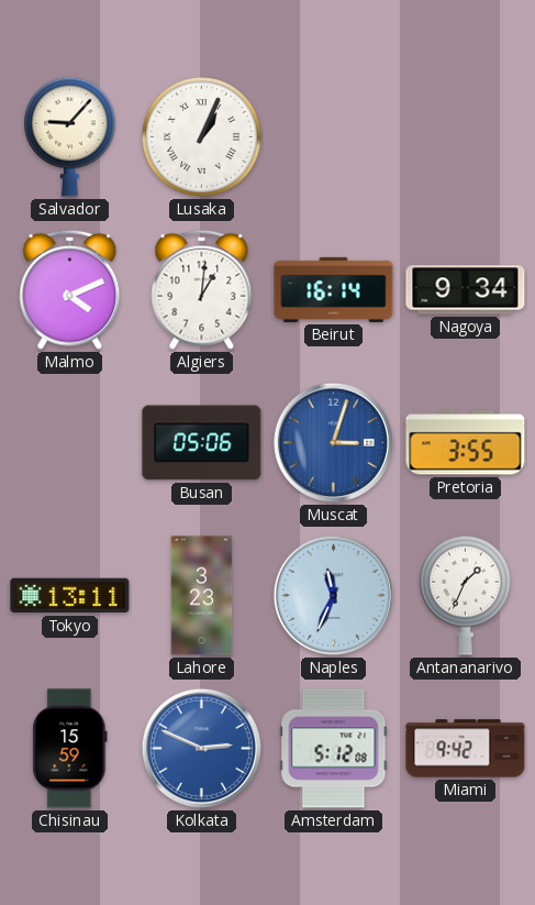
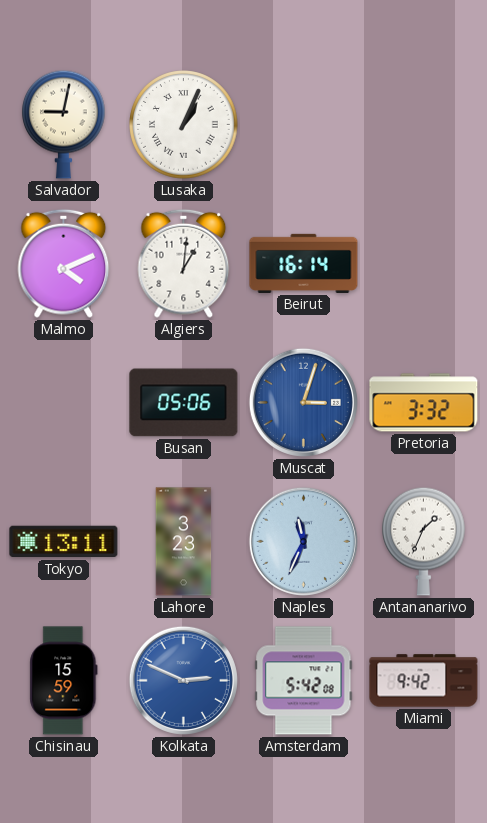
Salvador: 9:07 -> 9:02
Nagoya: 9:34 -> none
Pretoria: 3:55 -> 3:32
Amsterdam: 5:12 -> 5:42
